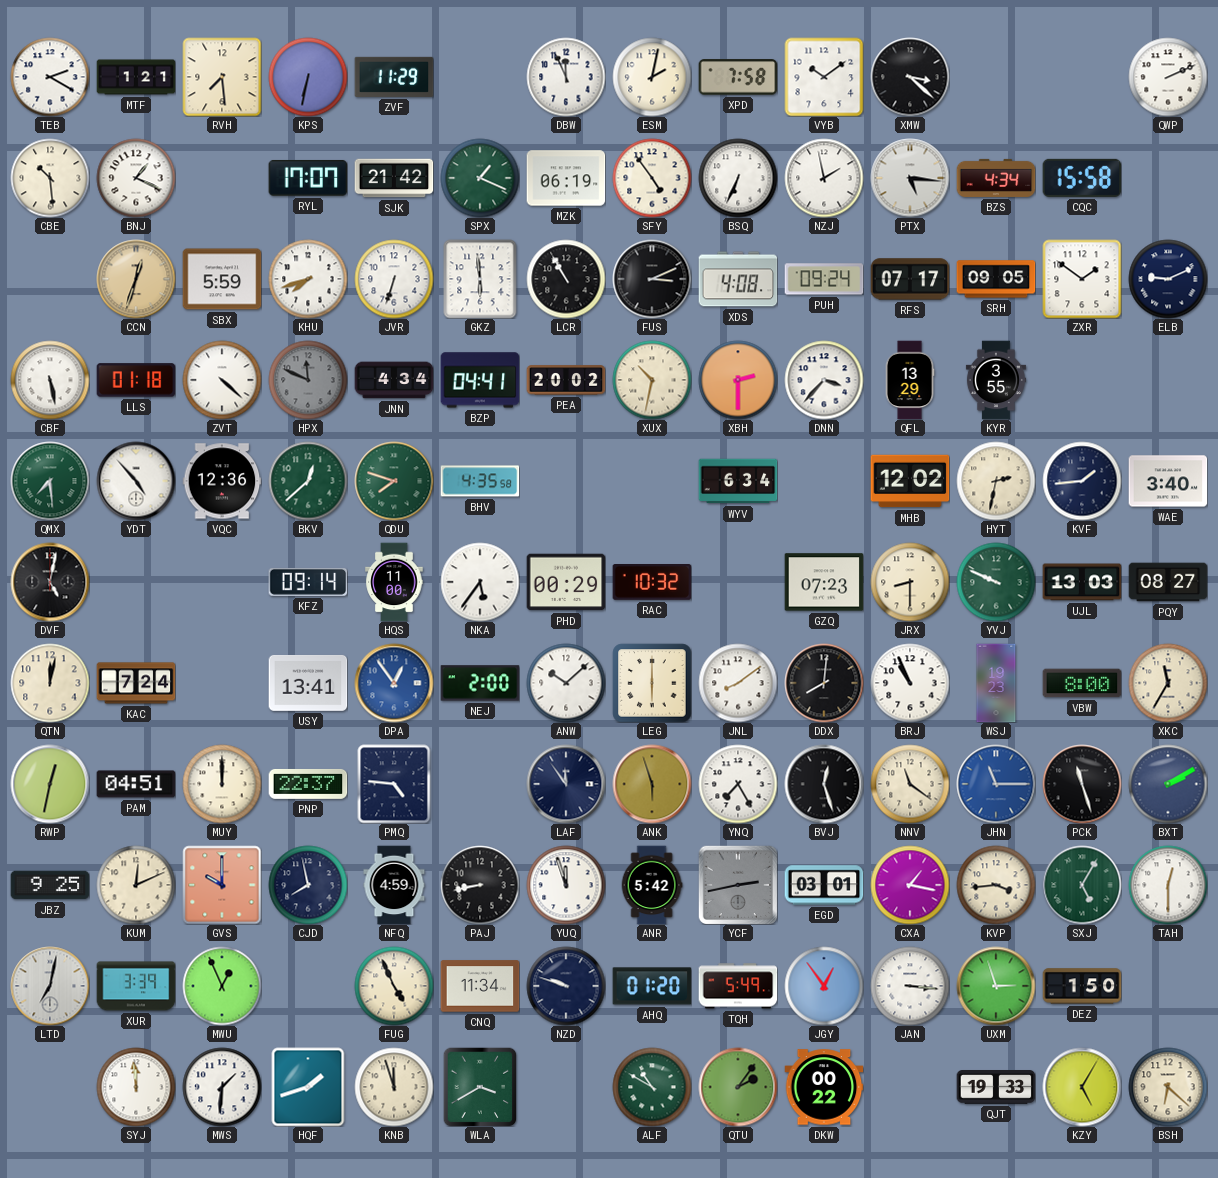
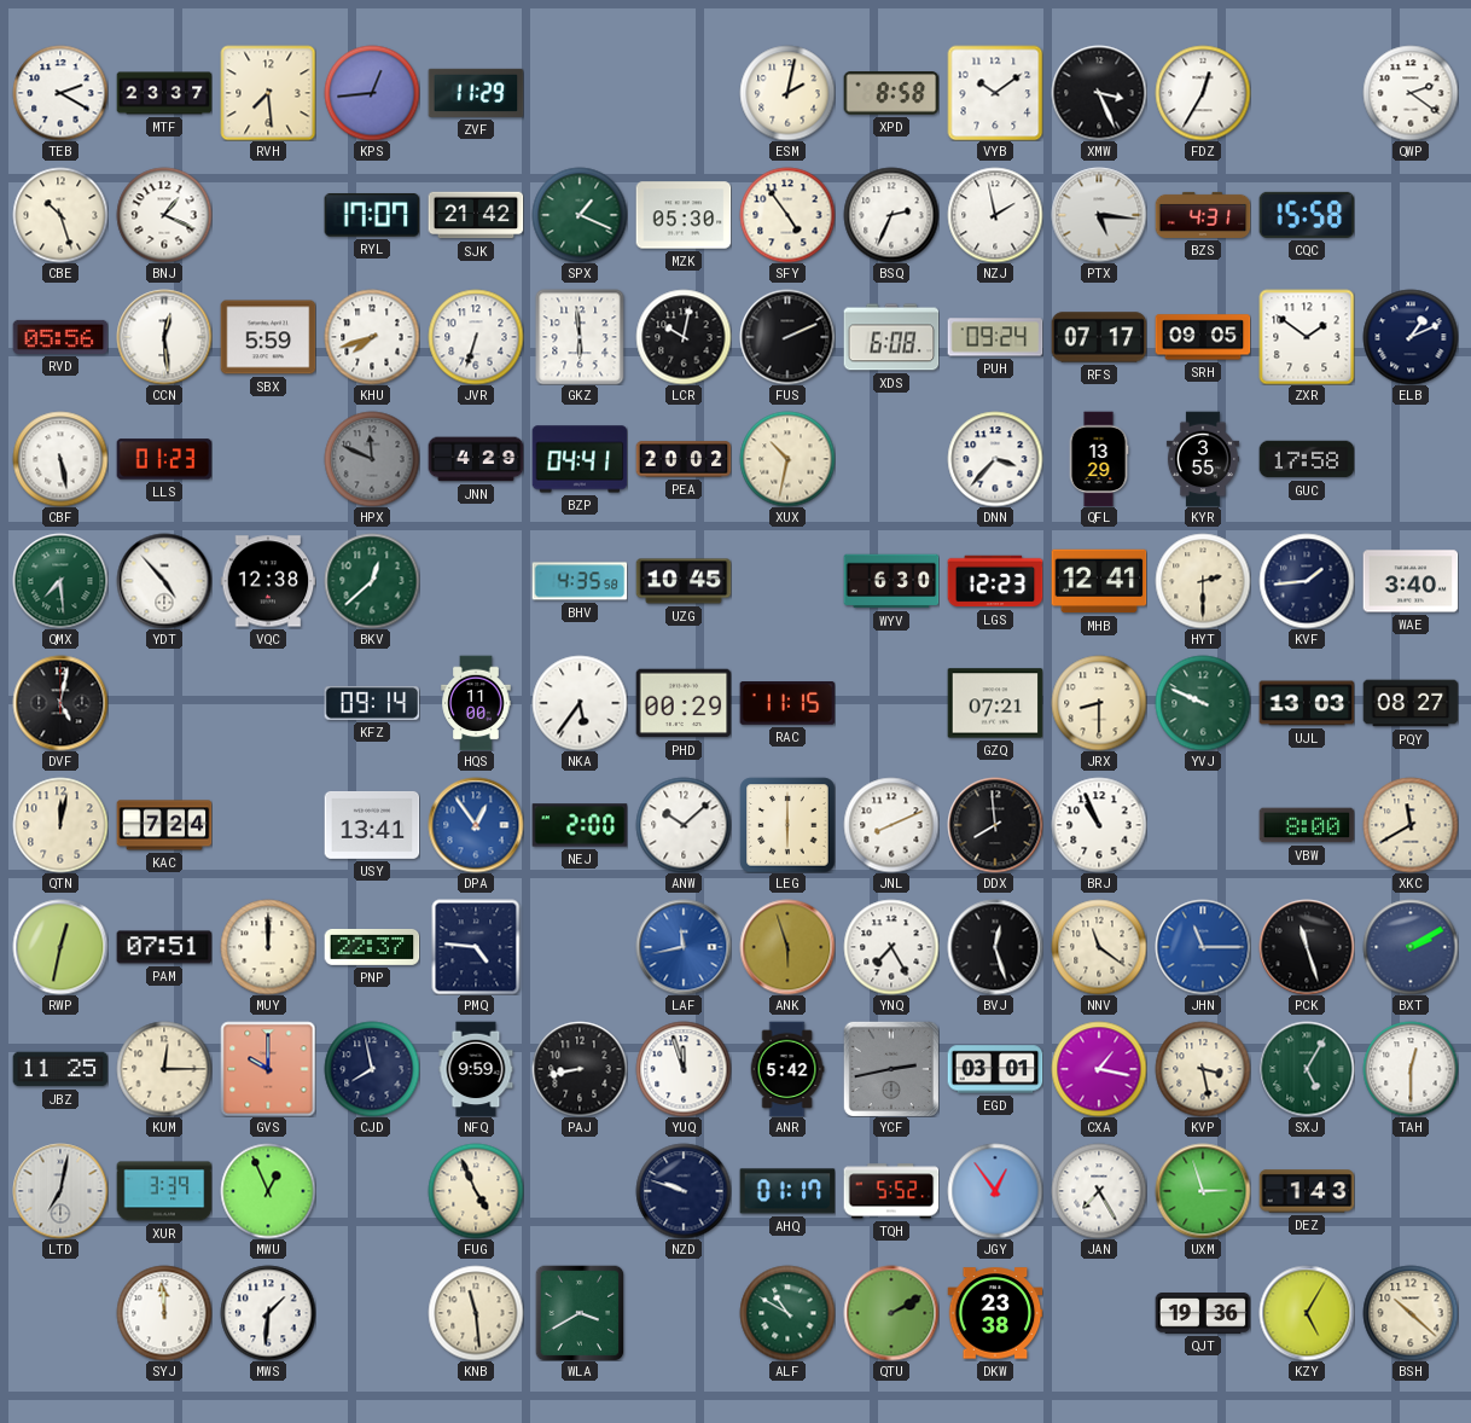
MTF: 1:21 -> 23:37
KPS: 6:32 -> 12:44
DBW: 11:56 -> none
XPD: 7:58 -> 8:58
XMW: 3:22 -> 3:26
FDZ: none -> 12:35
QWP: 2:11 -> 2:21
CBE: 10:29 -> 10:27
MZK: 06:19 -> 05:30
BSQ: 6:34 -> 2:34
BZS: 4:34 -> 4:31
RVD: none -> 05:56
CCN: 12:33 -> 12:29
CCN dial: champagne -> white
LCR: 10:55 -> 10:02
FUS: 3:11 -> 2:11
XDS: 4:08 -> 6:08
ELB: 9:11 -> 1:11
LLS: 01:18 -> 01:23
ZVT: 4:22 -> none
JNN: 4:34 -> 4:29
XBH: 2:30 -> none
GUC: none -> 17:58
VQC: 12:36 -> 12:38
QDU: 7:48 -> none
UZG: none -> 10:45
WYV: 6:34 -> 6:30
LGS: none -> 12:23
MHB: 12:02 -> 12:41
HYT: 2:32 -> 2:30
RAC: 10:32 -> 11:15
GZQ: 07:23 -> 07:21
JNL: 8:09 -> 8:11
DDX: 8:01 -> 7:59
WSJ: 19:23 -> none
XKC: 11:35 -> 11:40
PAM: 04:51 -> 07:51
LAF: 11:54 -> 11:43
LAF dial: navy -> blue
JBZ: 9:25 -> 11:25
KUM: 12:11 -> 12:15
NFQ: 4:59 -> 9:59
KVP: 3:44 -> 3:28
CNQ: 11:34 -> none
AHQ: 01:20 -> 01:17
TQH: 5:49 -> 5:52
JAN: 3:16 -> 7:25
DEZ: 1:50 -> 1:43
HQF: 1:42 -> none
KNB: 11:57 -> 11:29
QTU: 2:06 -> 2:10
DKW: 00:22 -> 23:38
QJT: 19:33 -> 19:36
BSH: 6:22 -> 10:22
